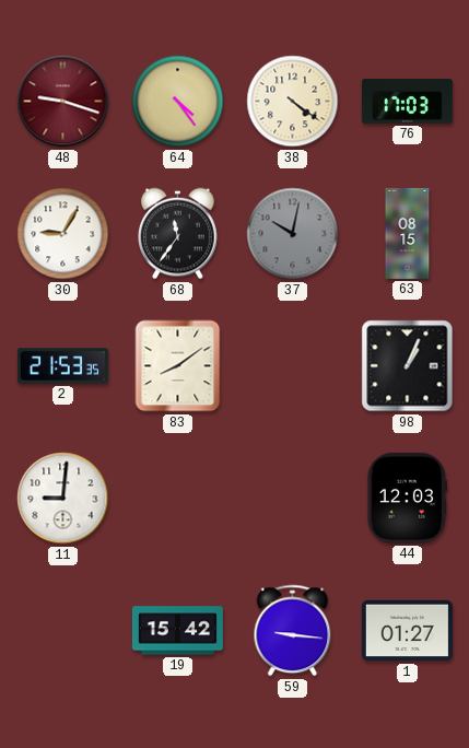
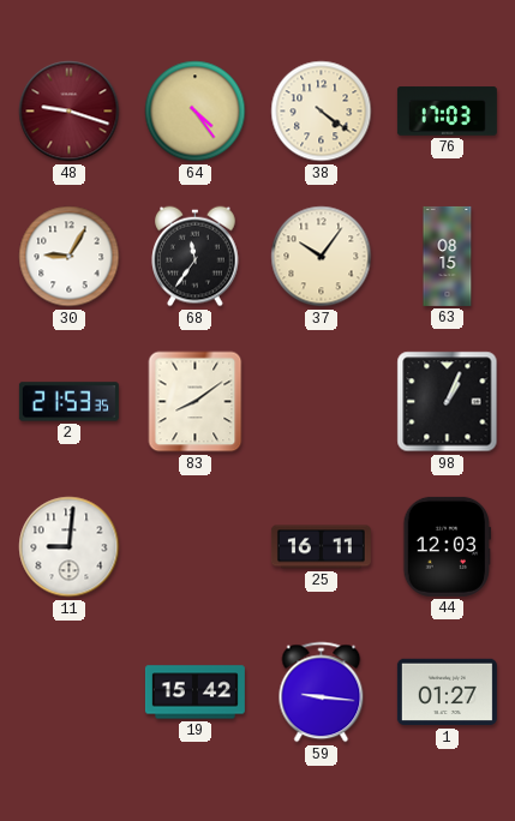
37: 10:02 -> 10:06
37 dial: grey -> cream
25: none -> 16:11
